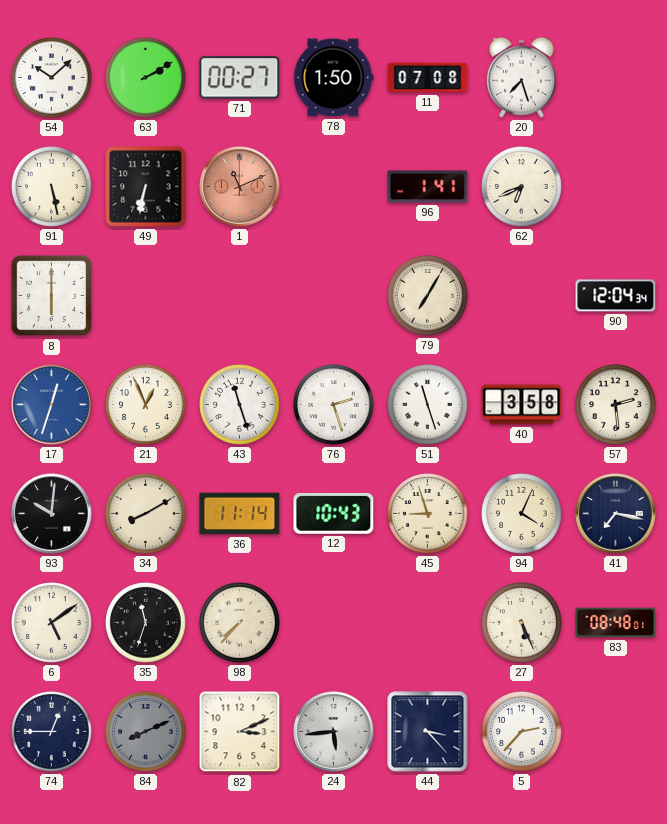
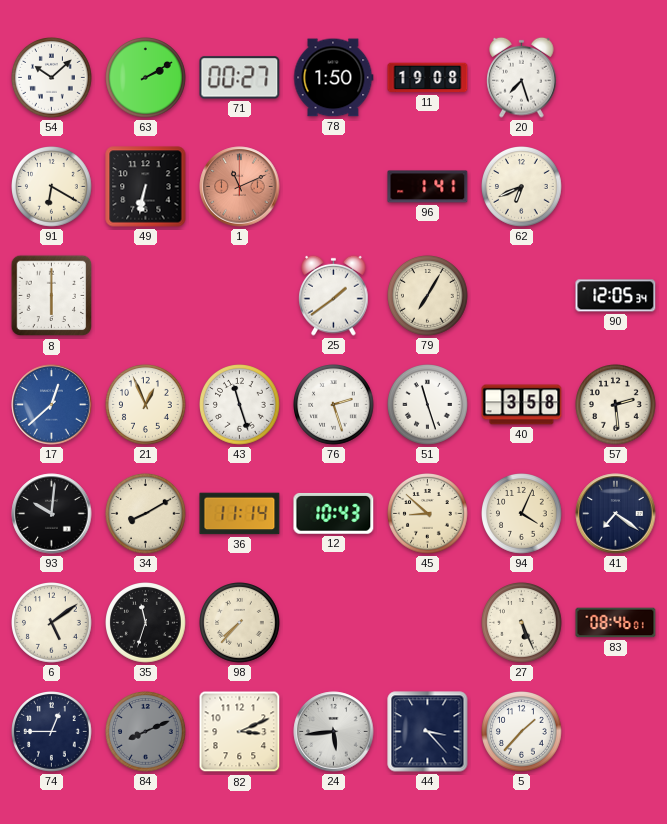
11: 07:08 -> 19:08
91: 5:28 -> 6:20
25: none -> 1:39
90: 12:04 -> 12:05
17: 12:33 -> 12:38
45: 8:57 -> 8:52
41: 7:17 -> 7:21
83: 08:48 -> 08:46
5: 2:37 -> 1:37
